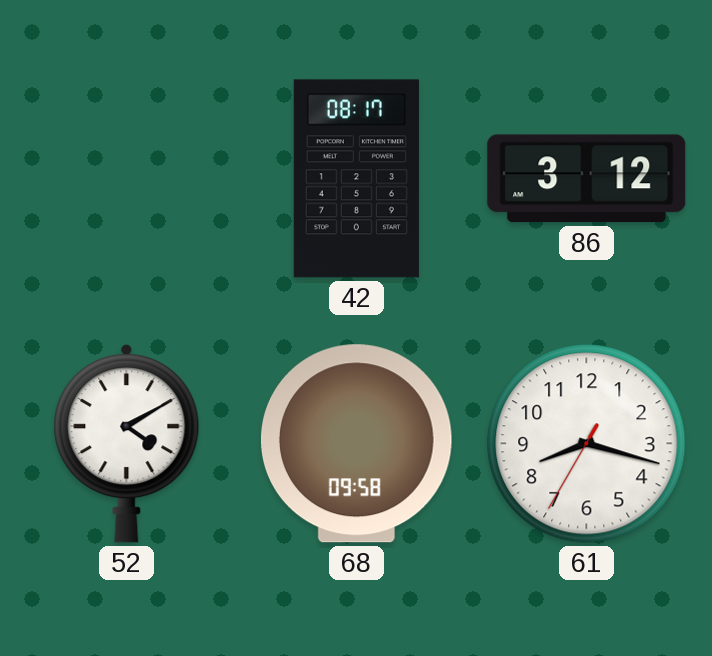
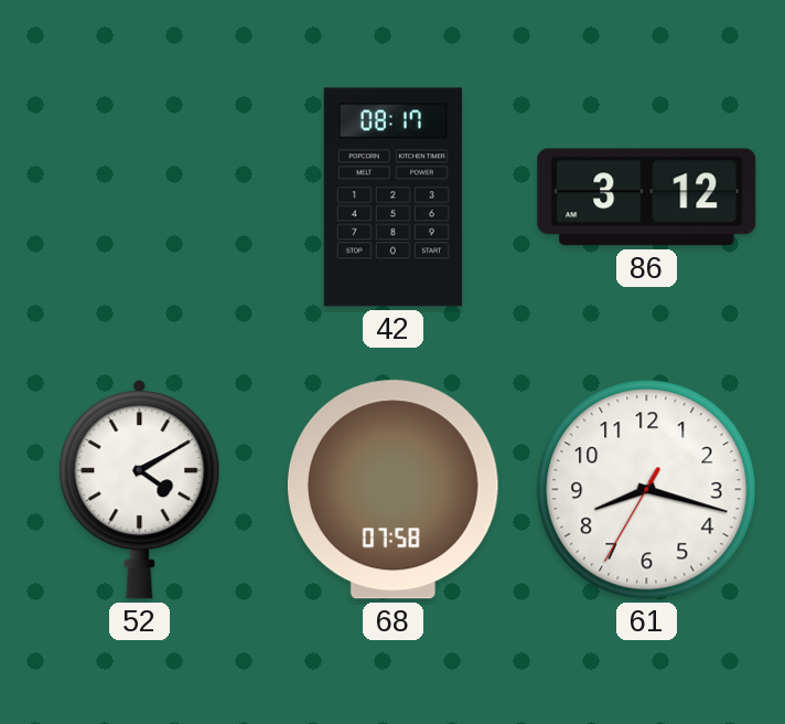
68: 09:58 -> 07:58
